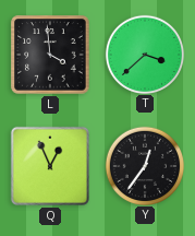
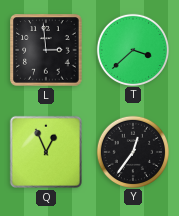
L: 3:59 -> 2:59
